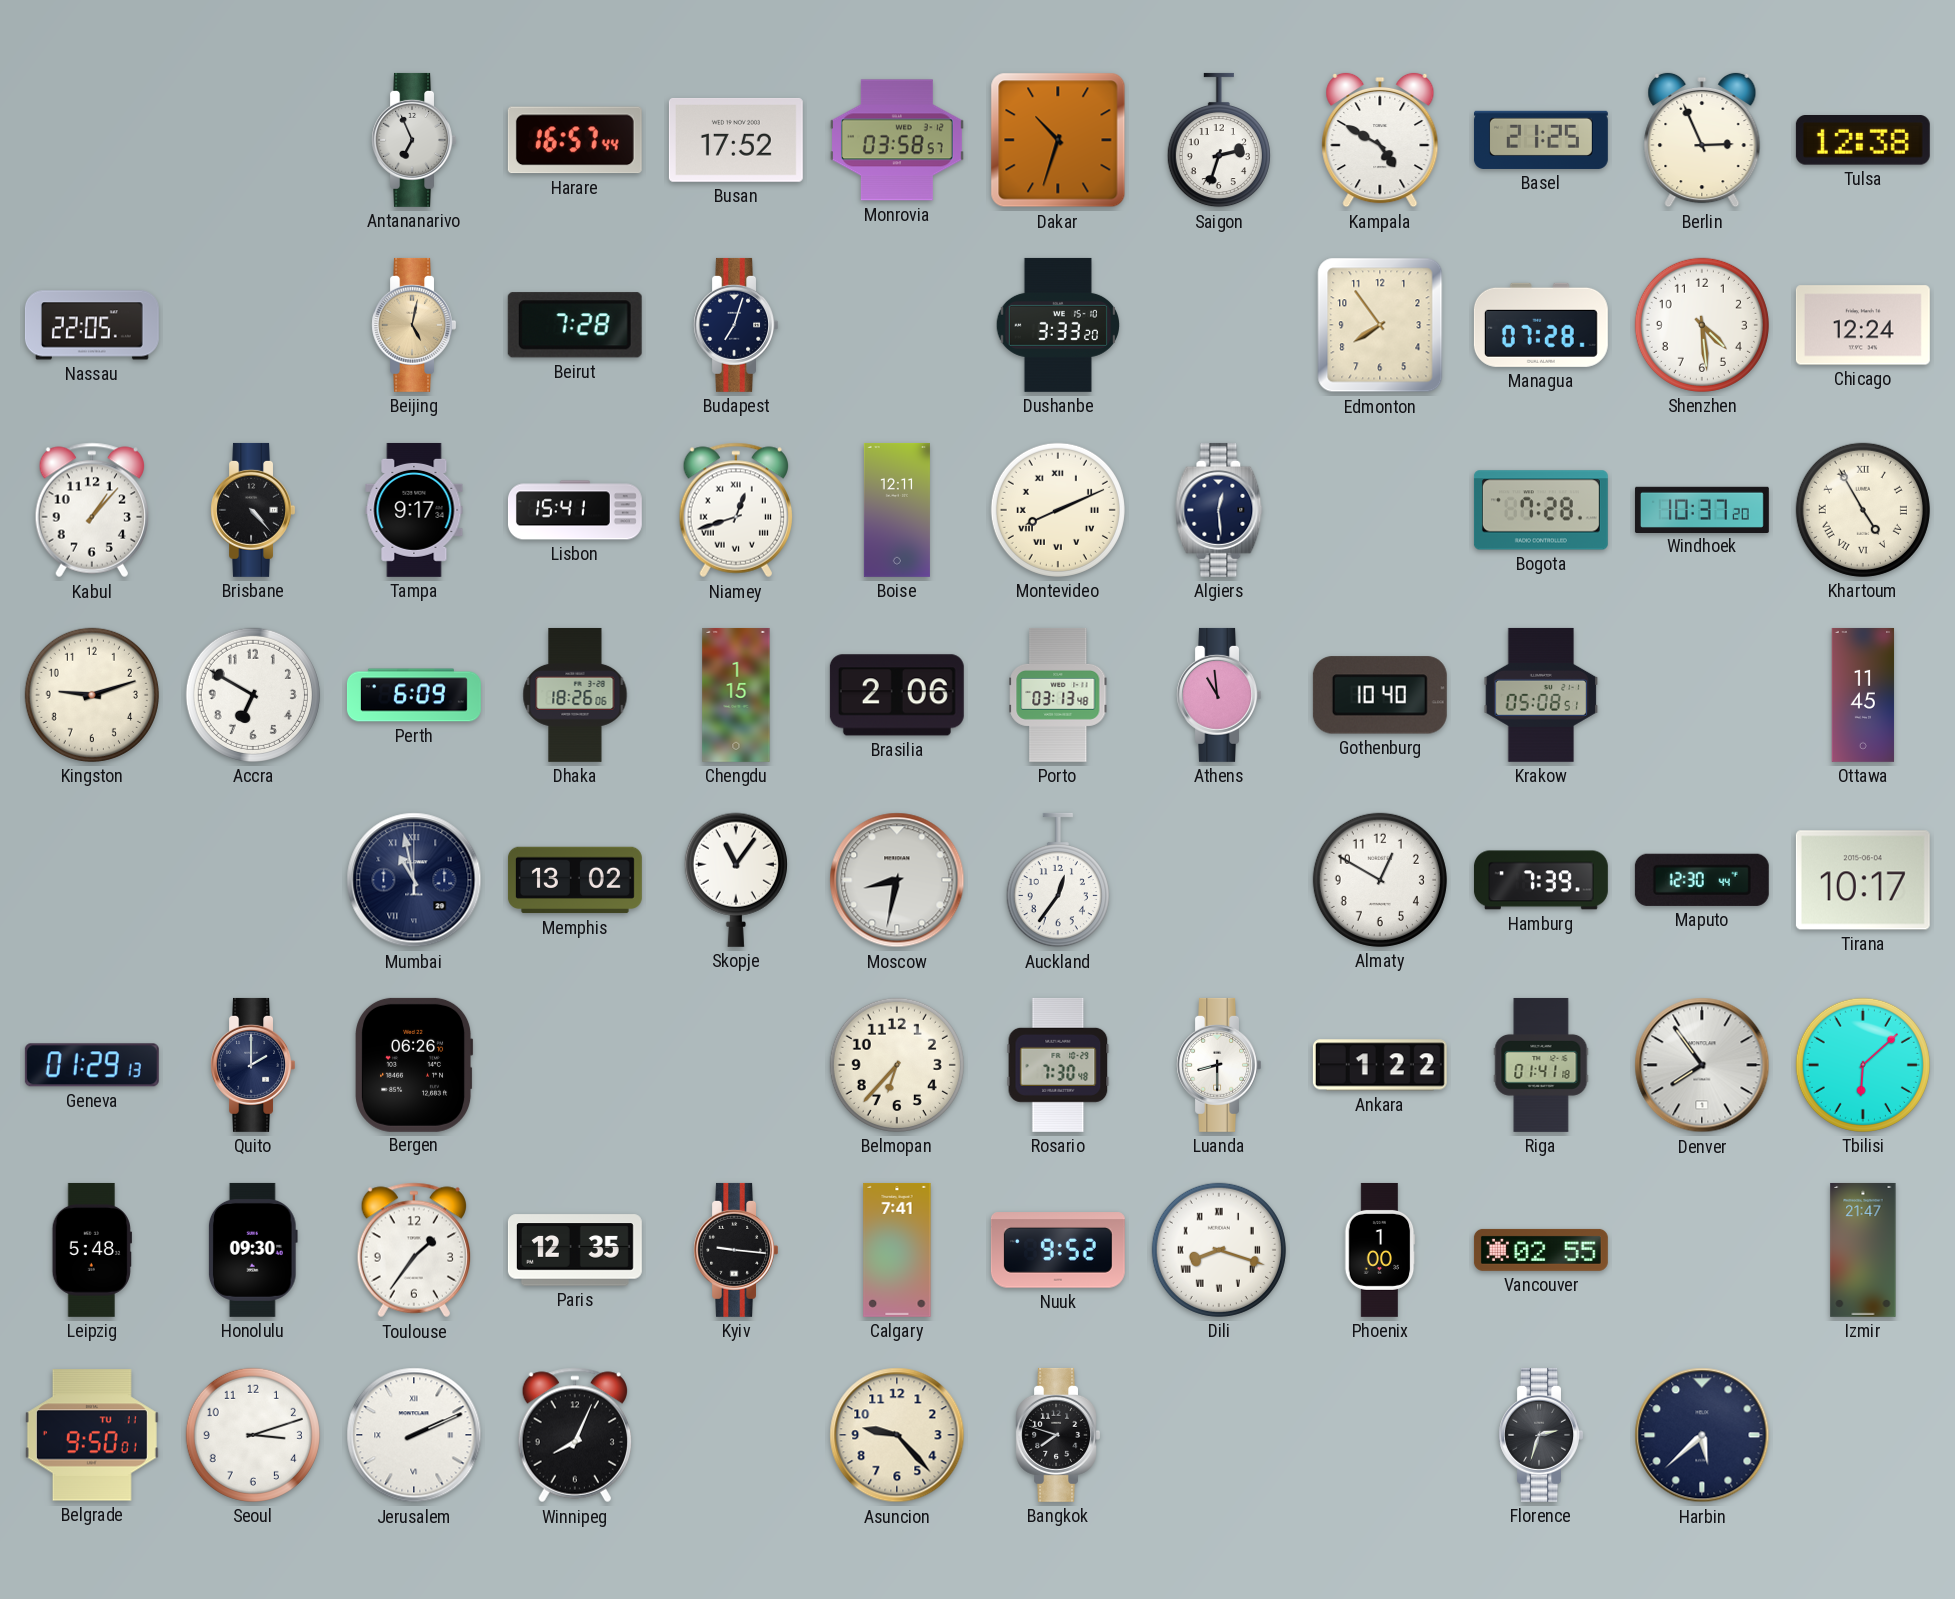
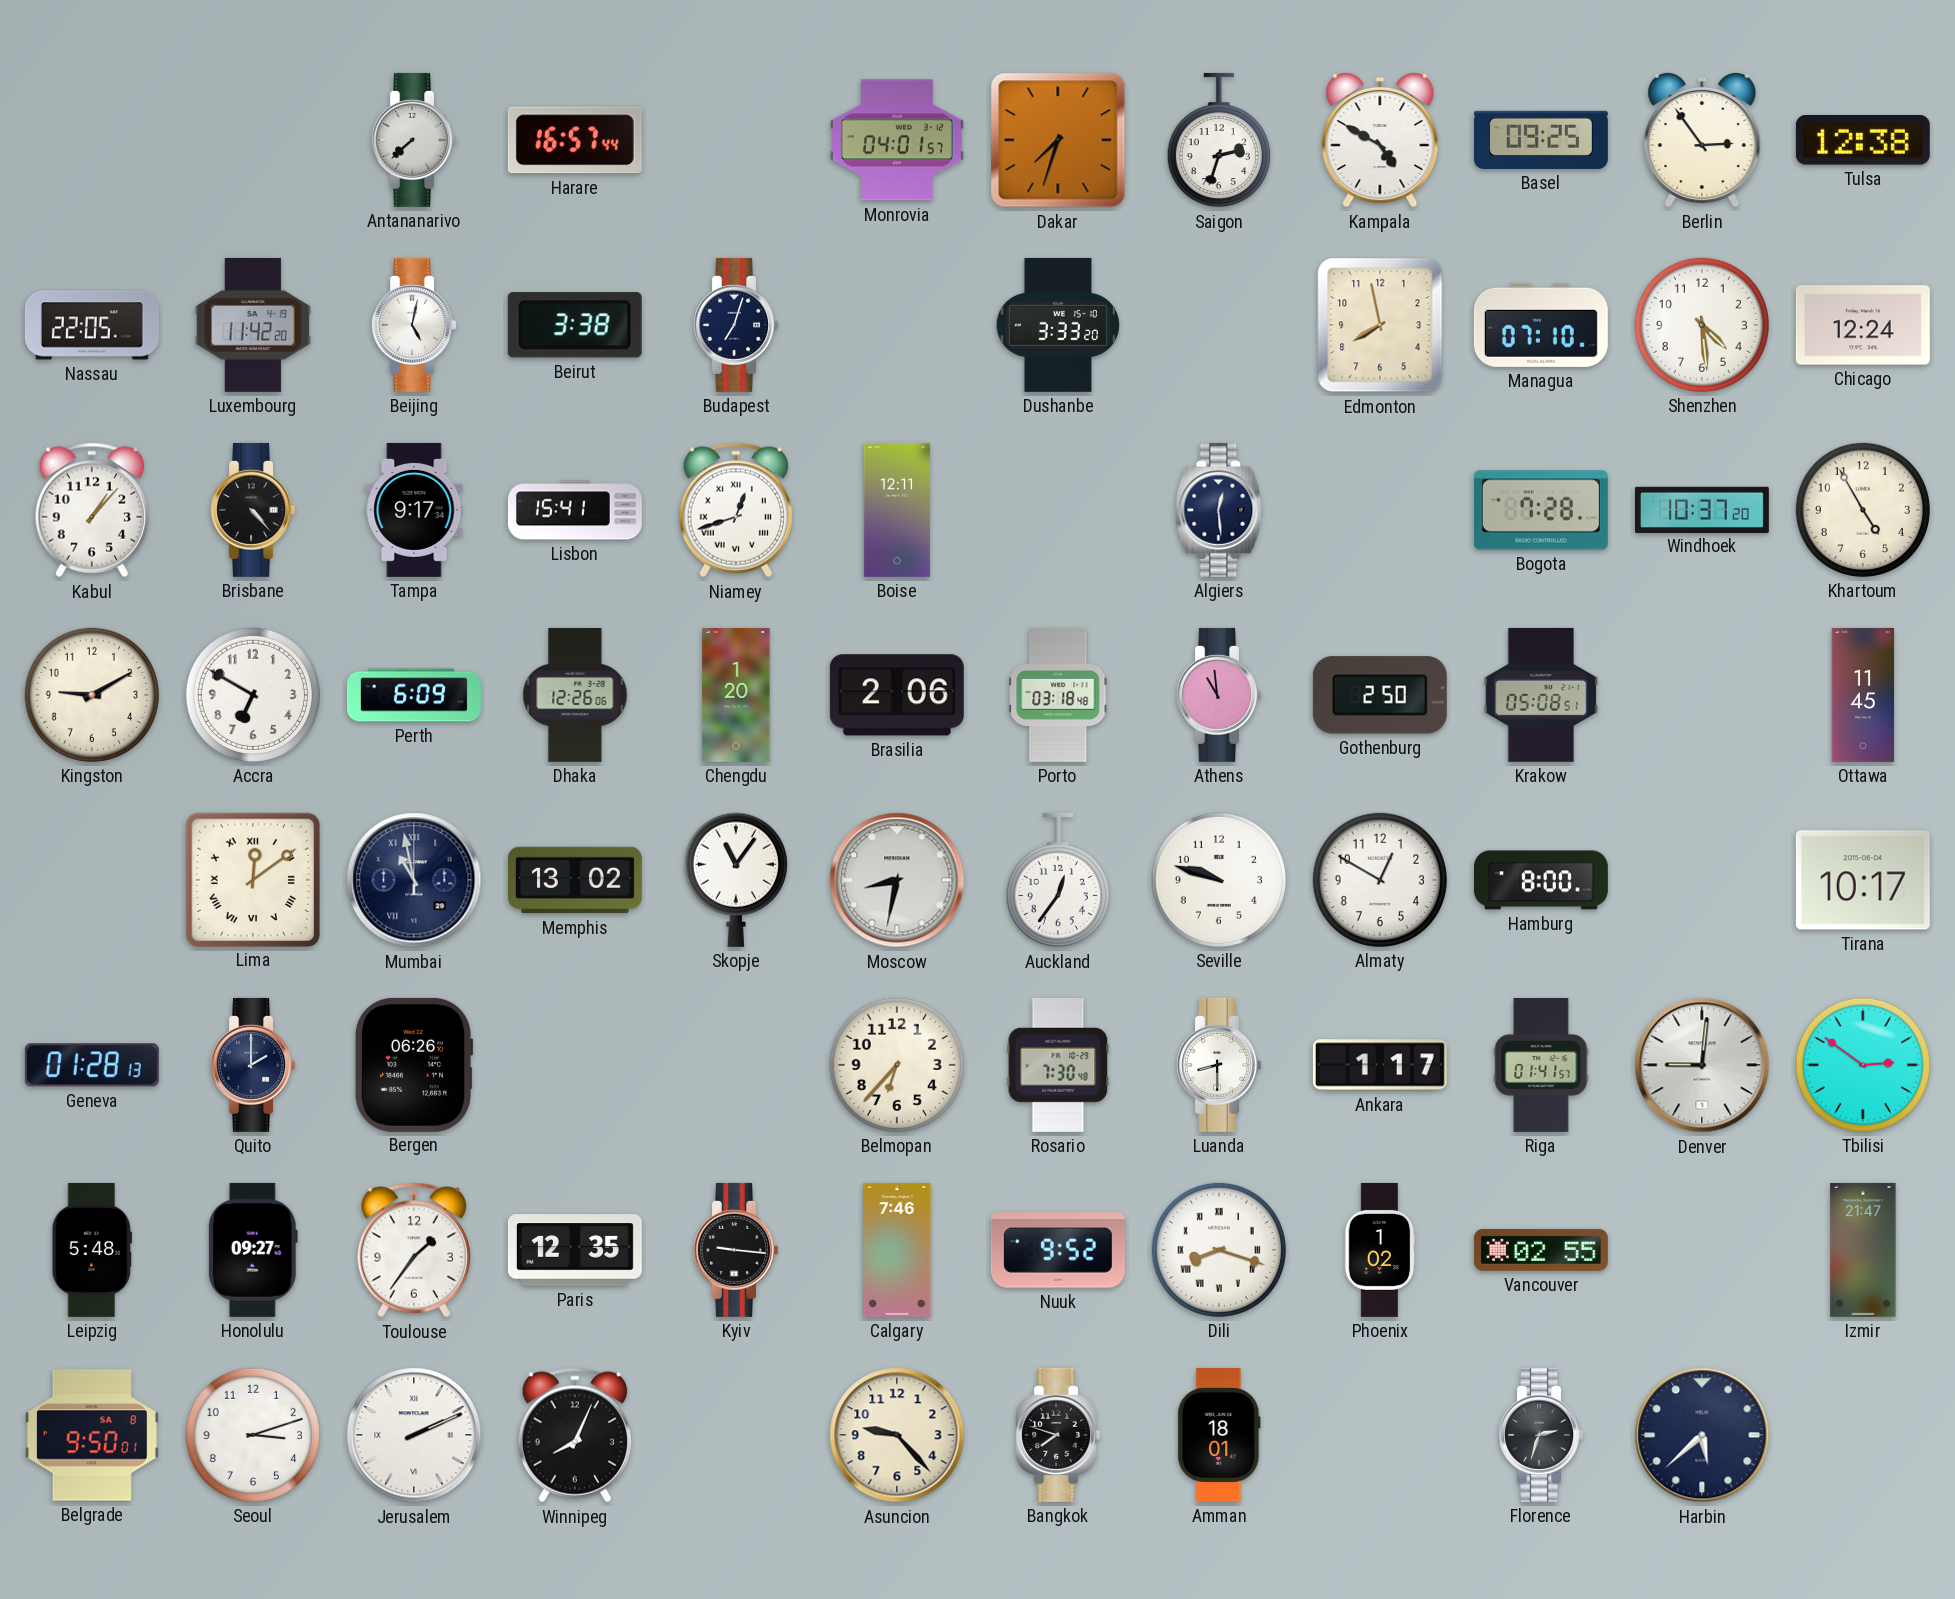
Antananarivo: 6:56 -> 7:38
Busan: 17:52 -> none
Monrovia: 03:58 -> 04:01
Dakar: 10:33 -> 7:33
Basel: 21:25 -> 09:25
Berlin: 2:56 -> 2:54
Luxembourg: none -> 11:42
Beijing dial: champagne -> white
Beirut: 7:28 -> 3:38
Edmonton: 7:54 -> 7:58
Managua: 07:28 -> 07:10
Montevideo: 8:11 -> none
Khartoum numerals: Roman -> Arabic
Kingston: 9:12 -> 9:10
Dhaka: 18:26 -> 12:26
Chengdu: 1:15 -> 1:20
Porto: 03:13 -> 03:18
Gothenburg: 10:40 -> 2:50
Lima: none -> 12:09
Seville: none -> 9:48
Hamburg: 7:39 -> 8:00
Maputo: 12:30 -> none
Geneva: 01:29 -> 01:28
Ankara: 1:22 -> 1:17
Riga: 01:41:18 -> 01:41:57
Denver: 7:54 -> 9:01
Tbilisi: 6:08 -> 2:51
Honolulu: 09:30 -> 09:27
Calgary: 7:41 -> 7:46
Phoenix: 1:00 -> 1:02
Belgrade date: TU 11 -> SA 8
Amman: none -> 18:01
